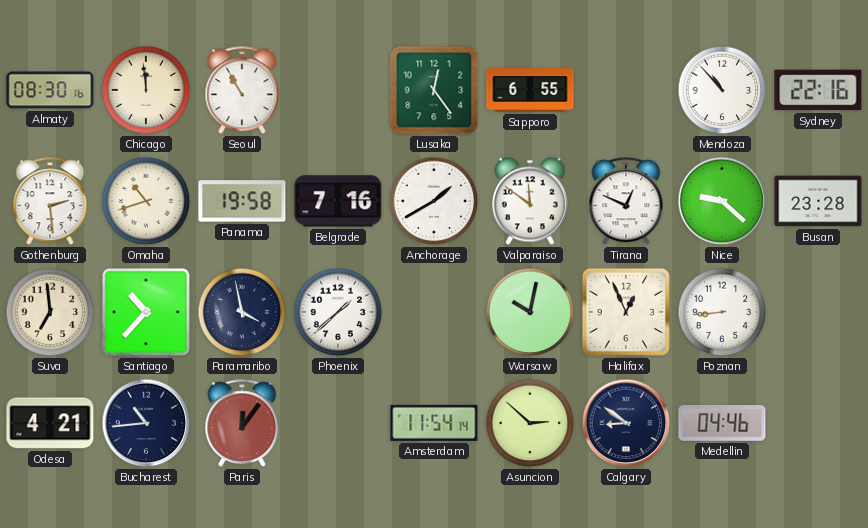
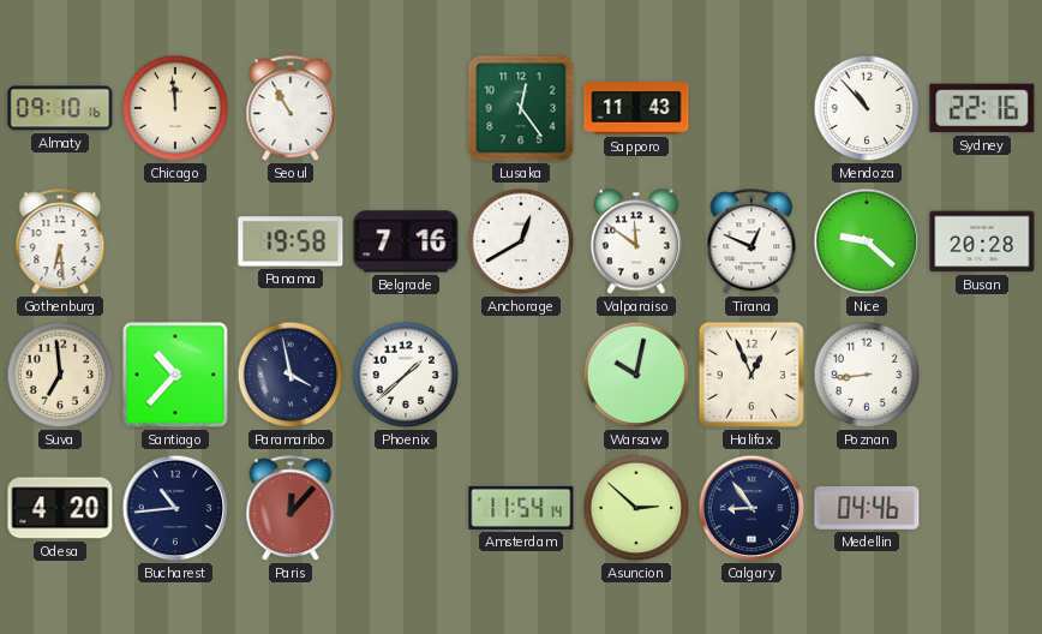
Almaty: 08:30 -> 09:10
Sapporo: 6:55 -> 11:43
Gothenburg: 2:29 -> 6:29
Omaha: 10:42 -> none
Anchorage: 1:40 -> 12:40
Busan: 23:28 -> 20:28
Odesa: 4:21 -> 4:20
Paris: 12:06 -> 12:07
Calgary: 8:51 -> 8:54
